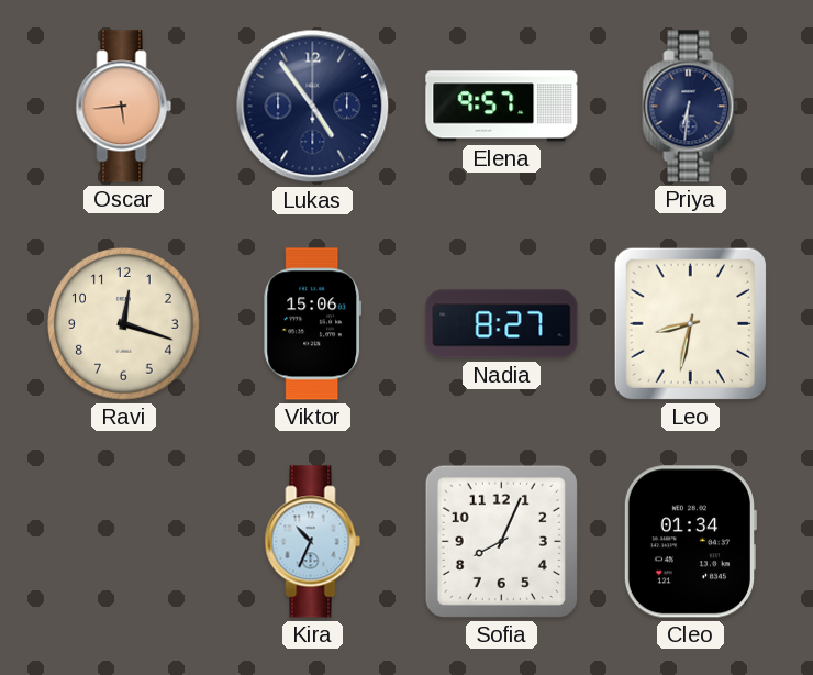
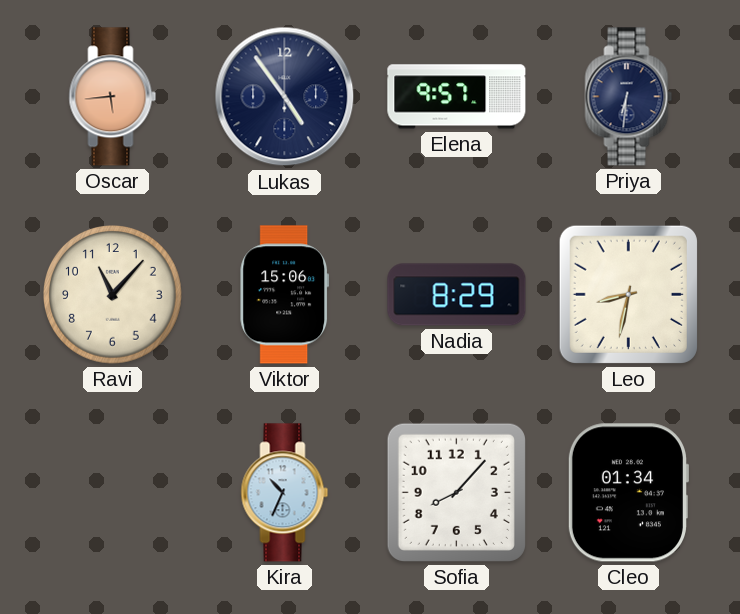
Ravi: 12:18 -> 11:07
Nadia: 8:27 -> 8:29
Sofia: 8:04 -> 8:07
